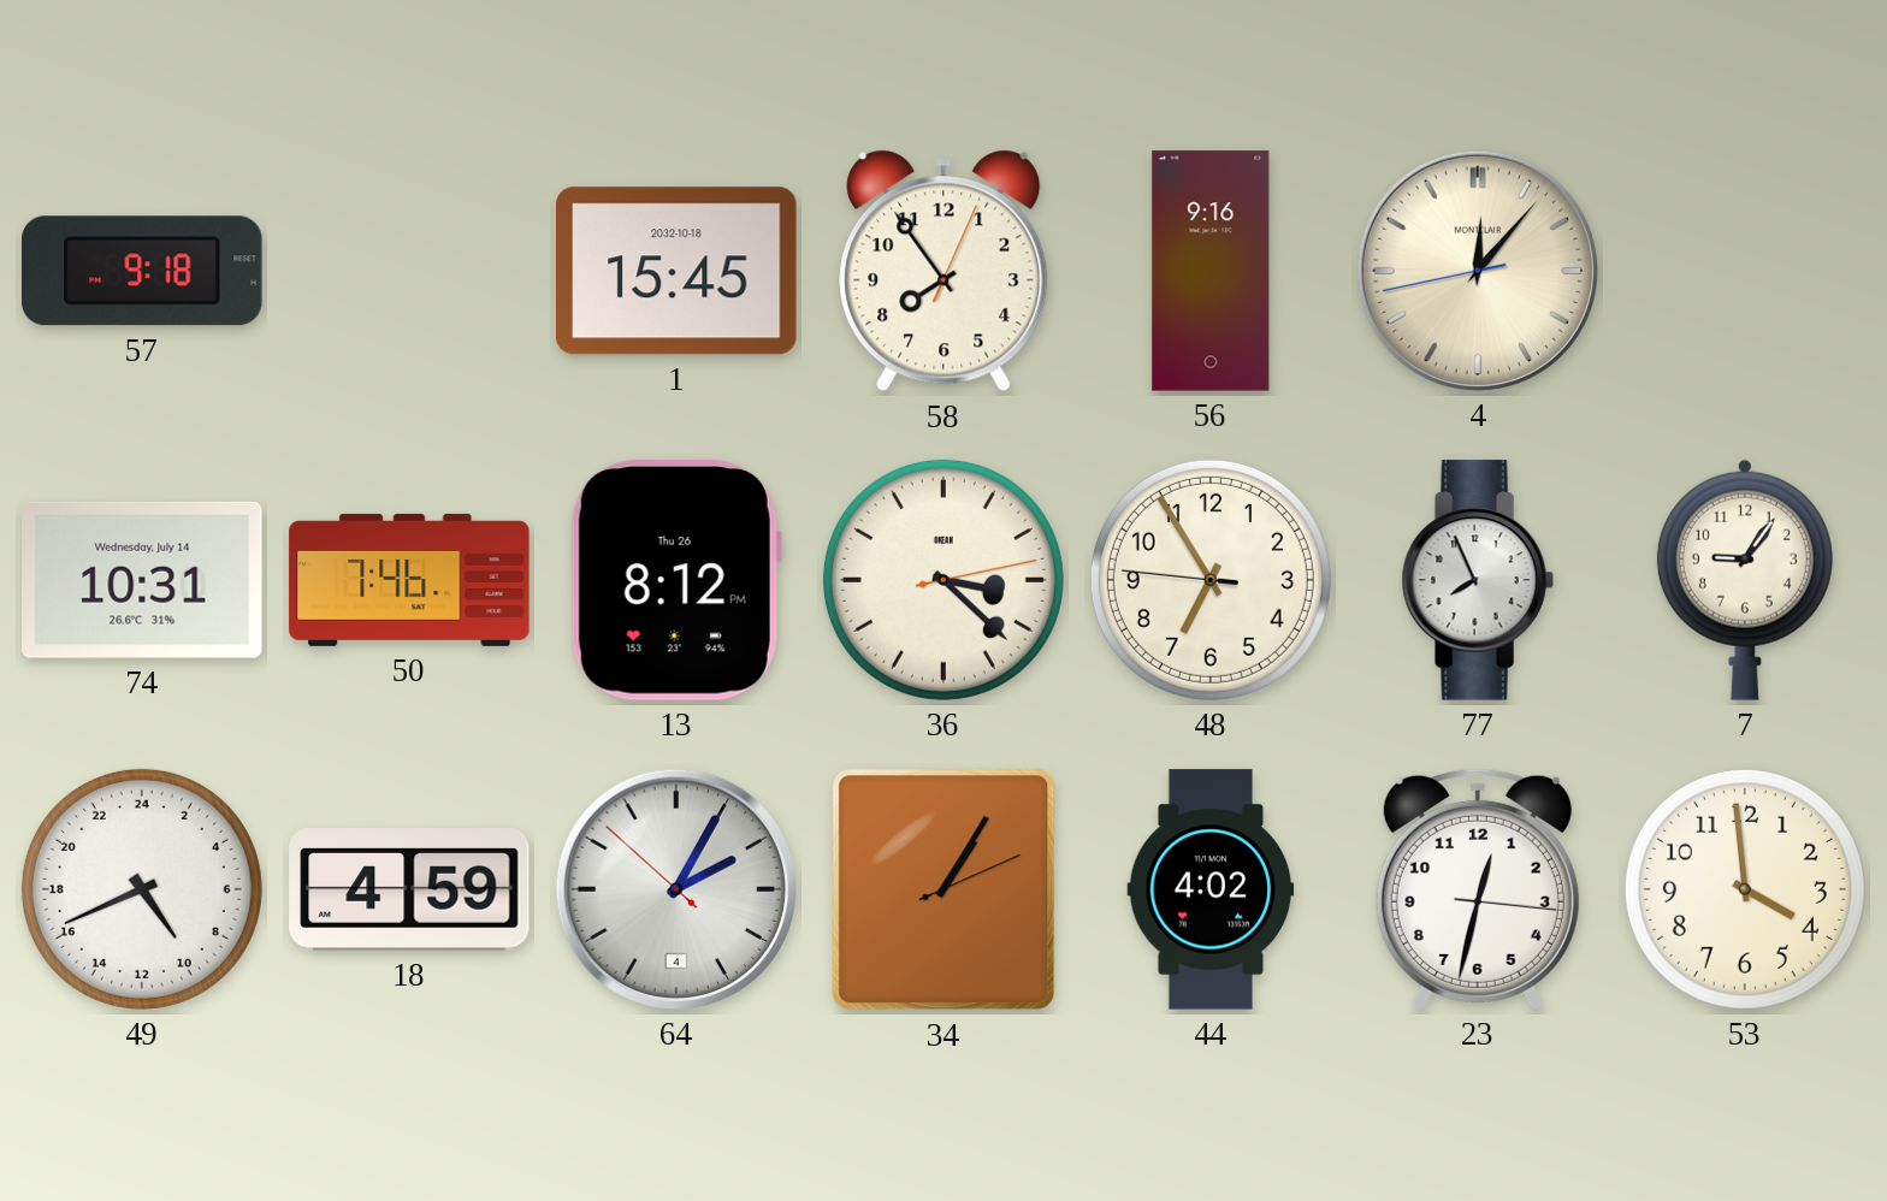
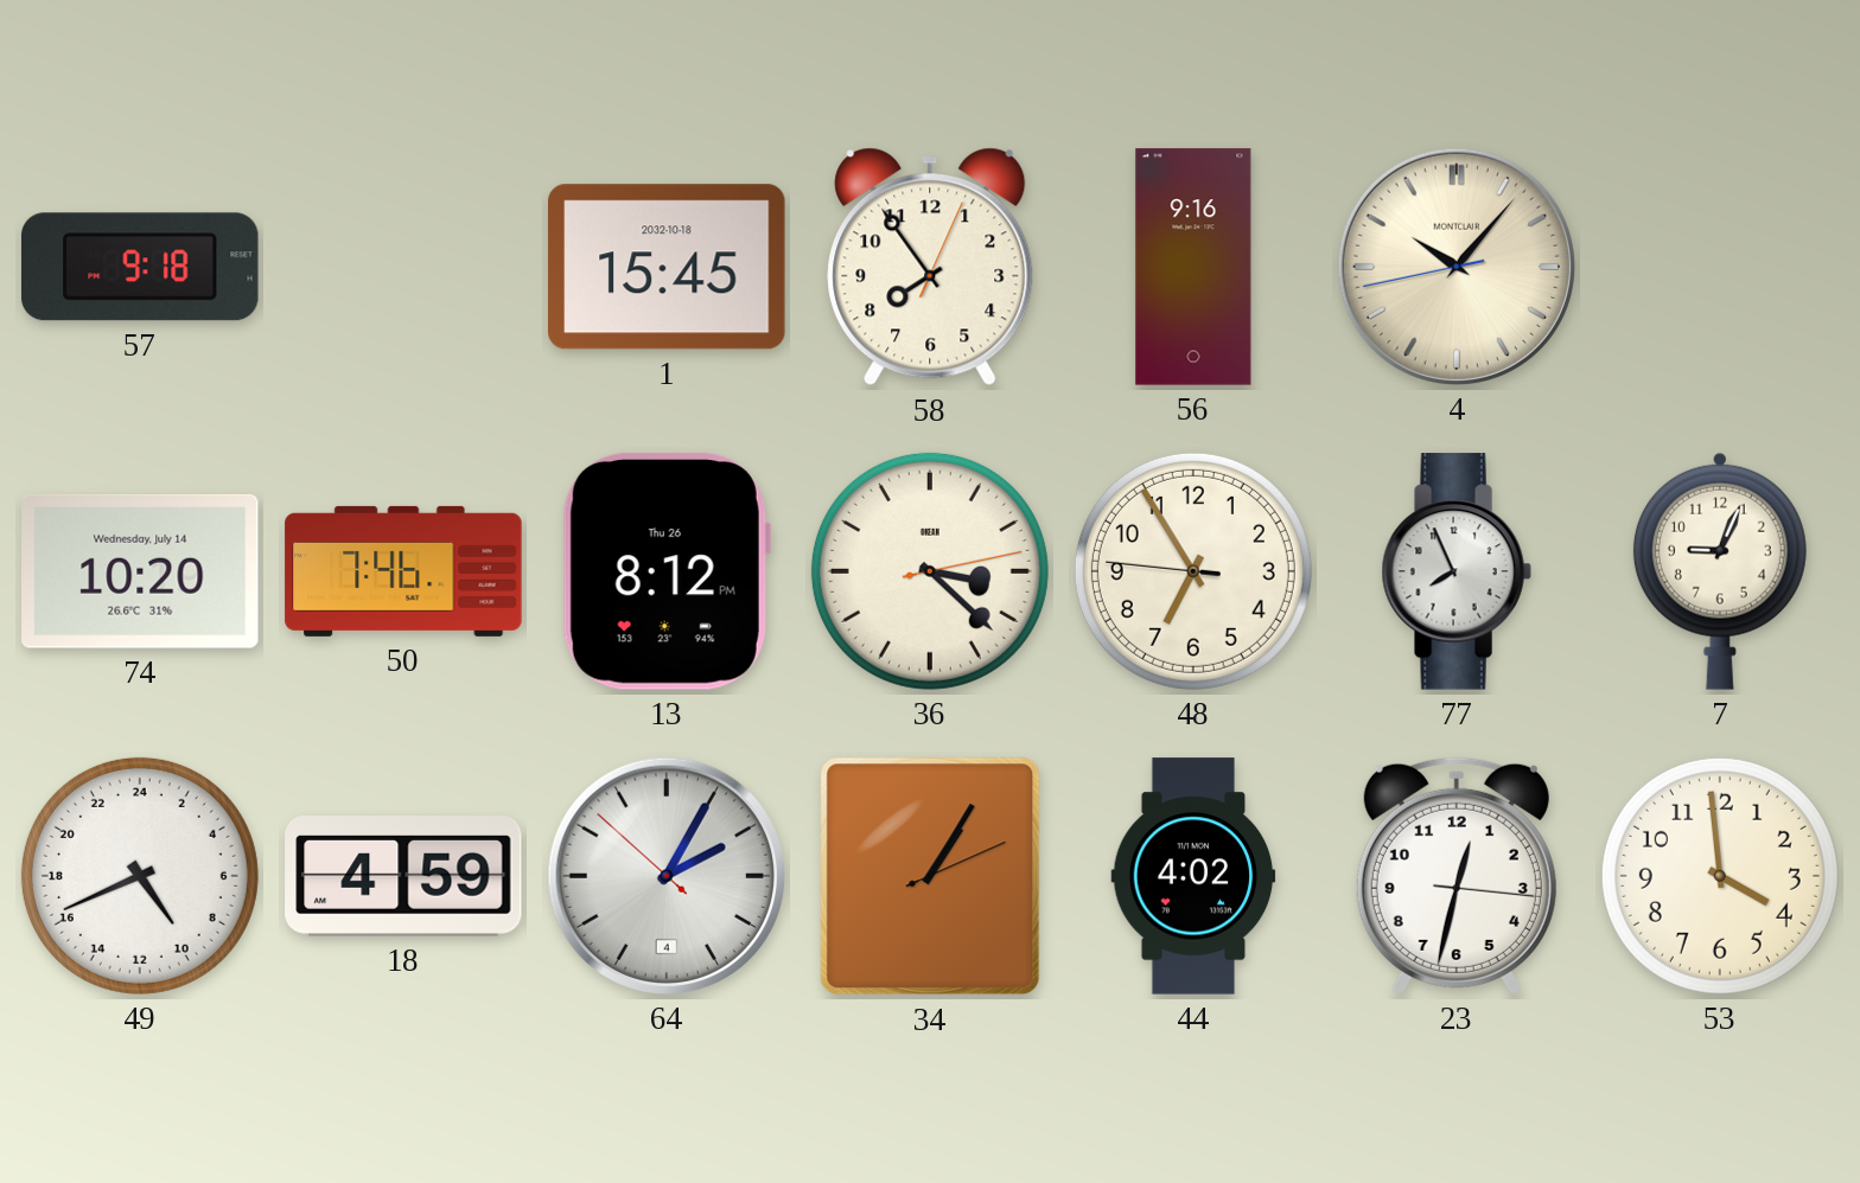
4: 12:06 -> 10:06
74: 10:31 -> 10:20
7: 9:06 -> 9:04
